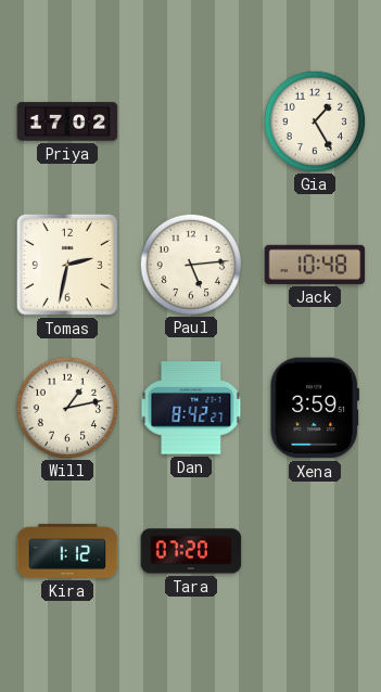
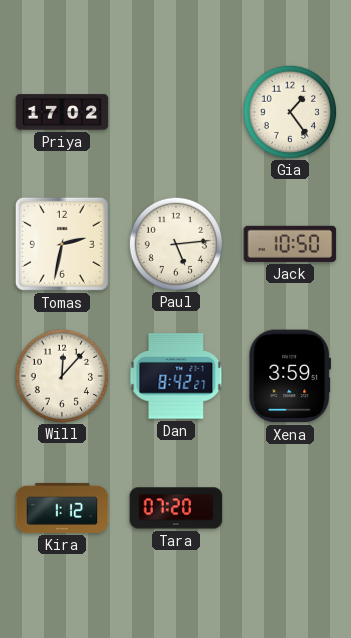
Gia: 1:25 -> 1:24
Jack: 10:48 -> 10:50
Will: 1:13 -> 12:07
